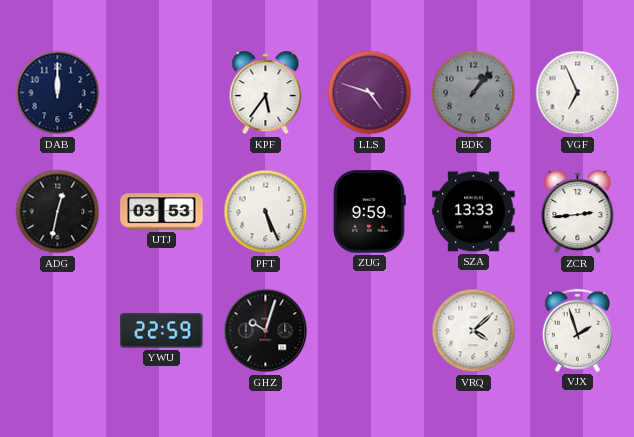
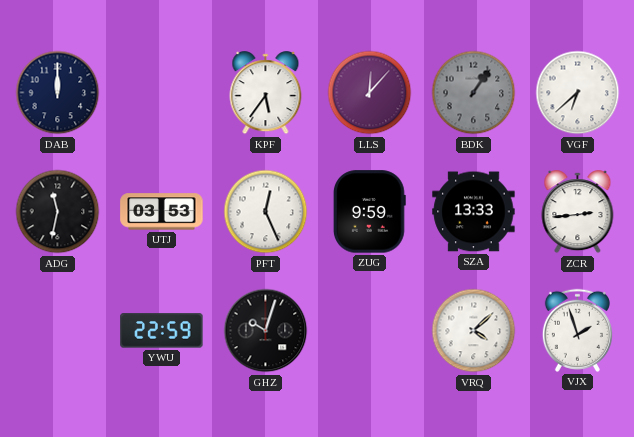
LLS: 4:48 -> 12:07
BDK: 1:07 -> 1:06
VGF: 6:56 -> 6:38
ADG: 12:32 -> 11:32
PFT: 5:26 -> 12:26
